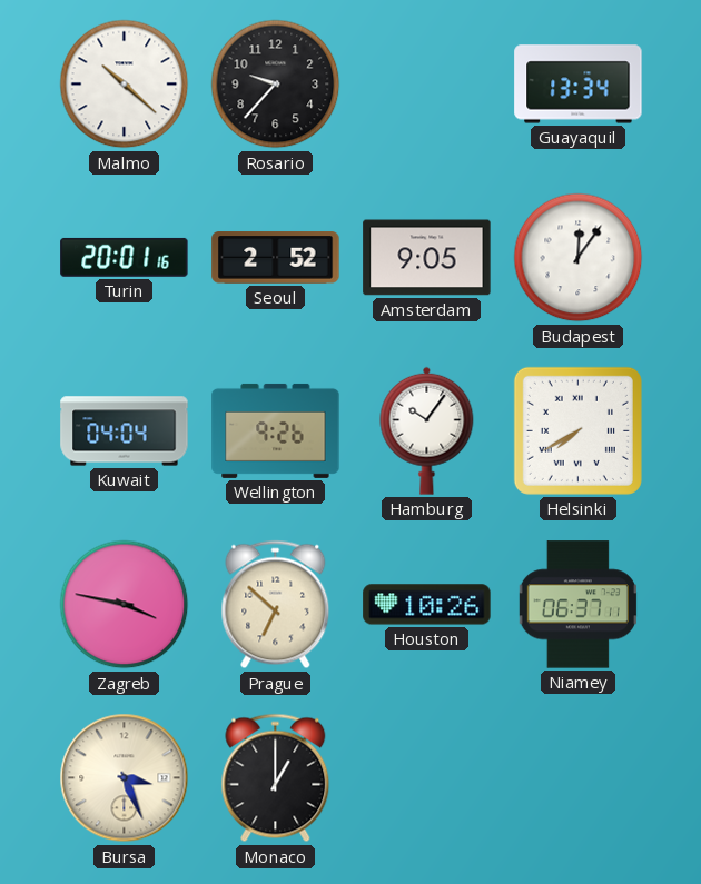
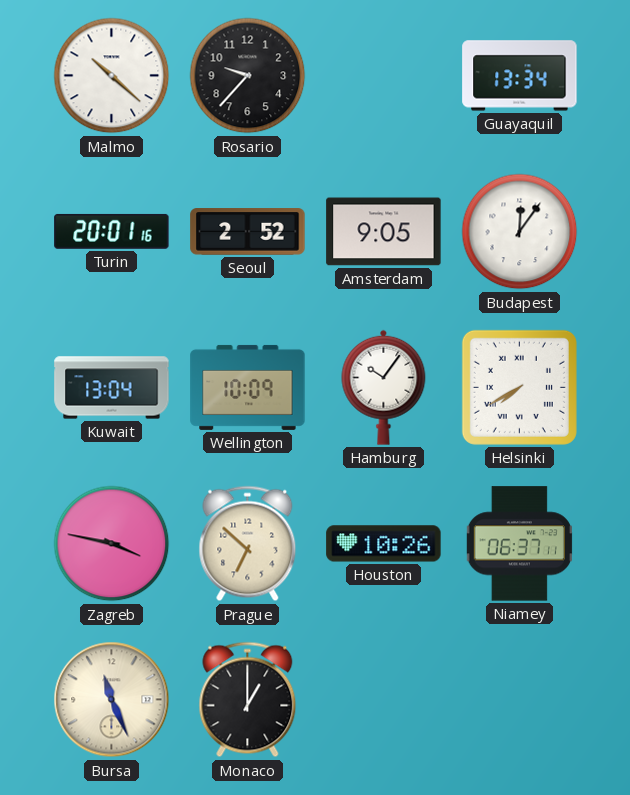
Kuwait: 04:04 -> 13:04
Wellington: 9:26 -> 10:09
Bursa: 3:26 -> 11:26
